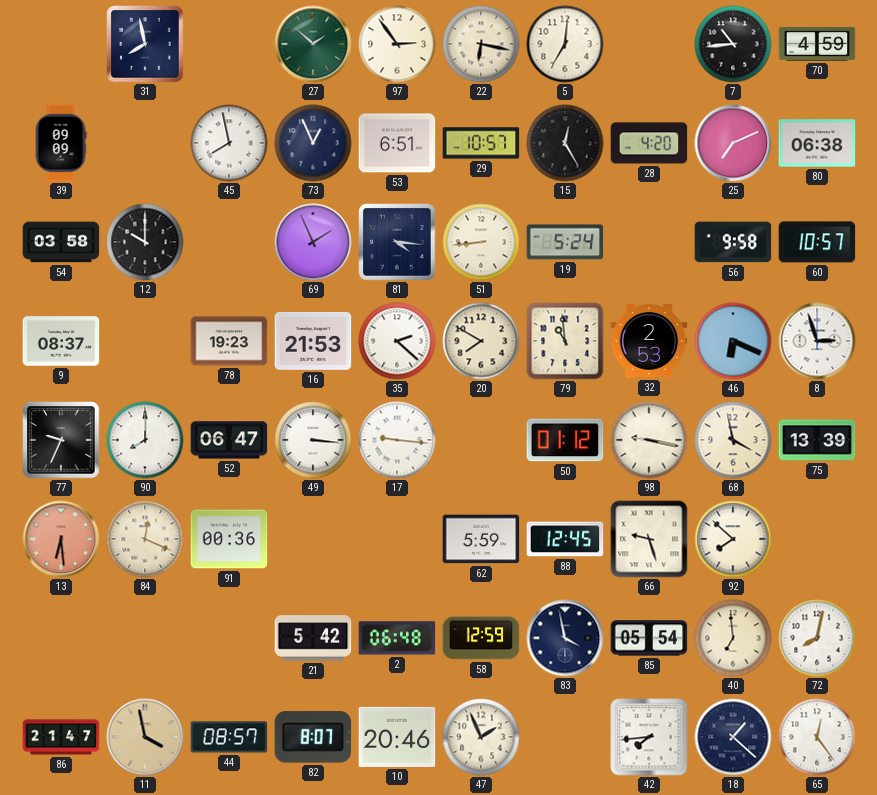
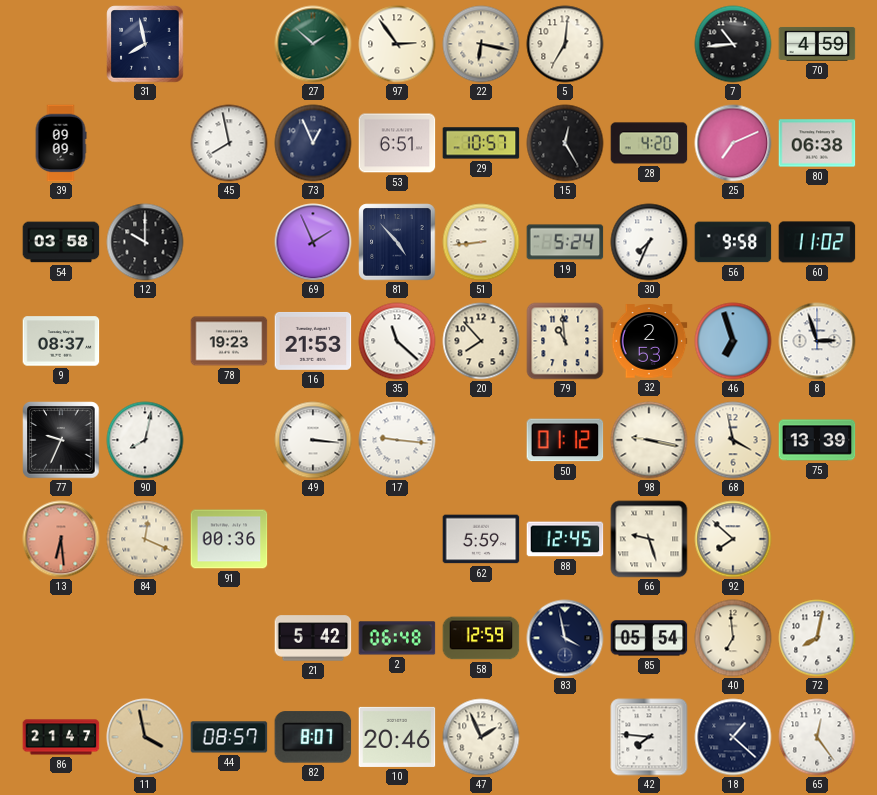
81: 4:16 -> 4:53
30: none -> 7:34
60: 10:57 -> 11:02
35: 2:22 -> 11:22
20: 7:50 -> 7:53
46: 6:19 -> 6:57
90: 8:00 -> 8:02
52: 06:47 -> none
42: 7:44 -> 7:46
